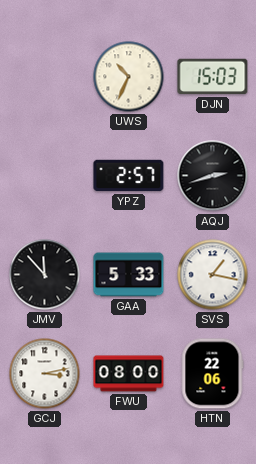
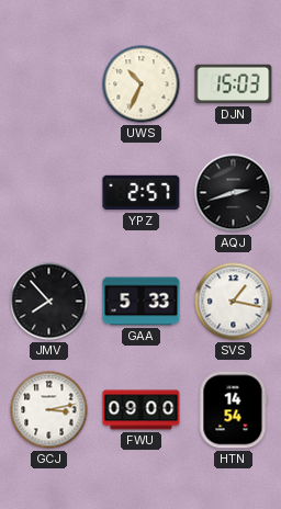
JMV: 11:53 -> 7:53
FWU: 08:00 -> 09:00
HTN: 22:06 -> 14:54
